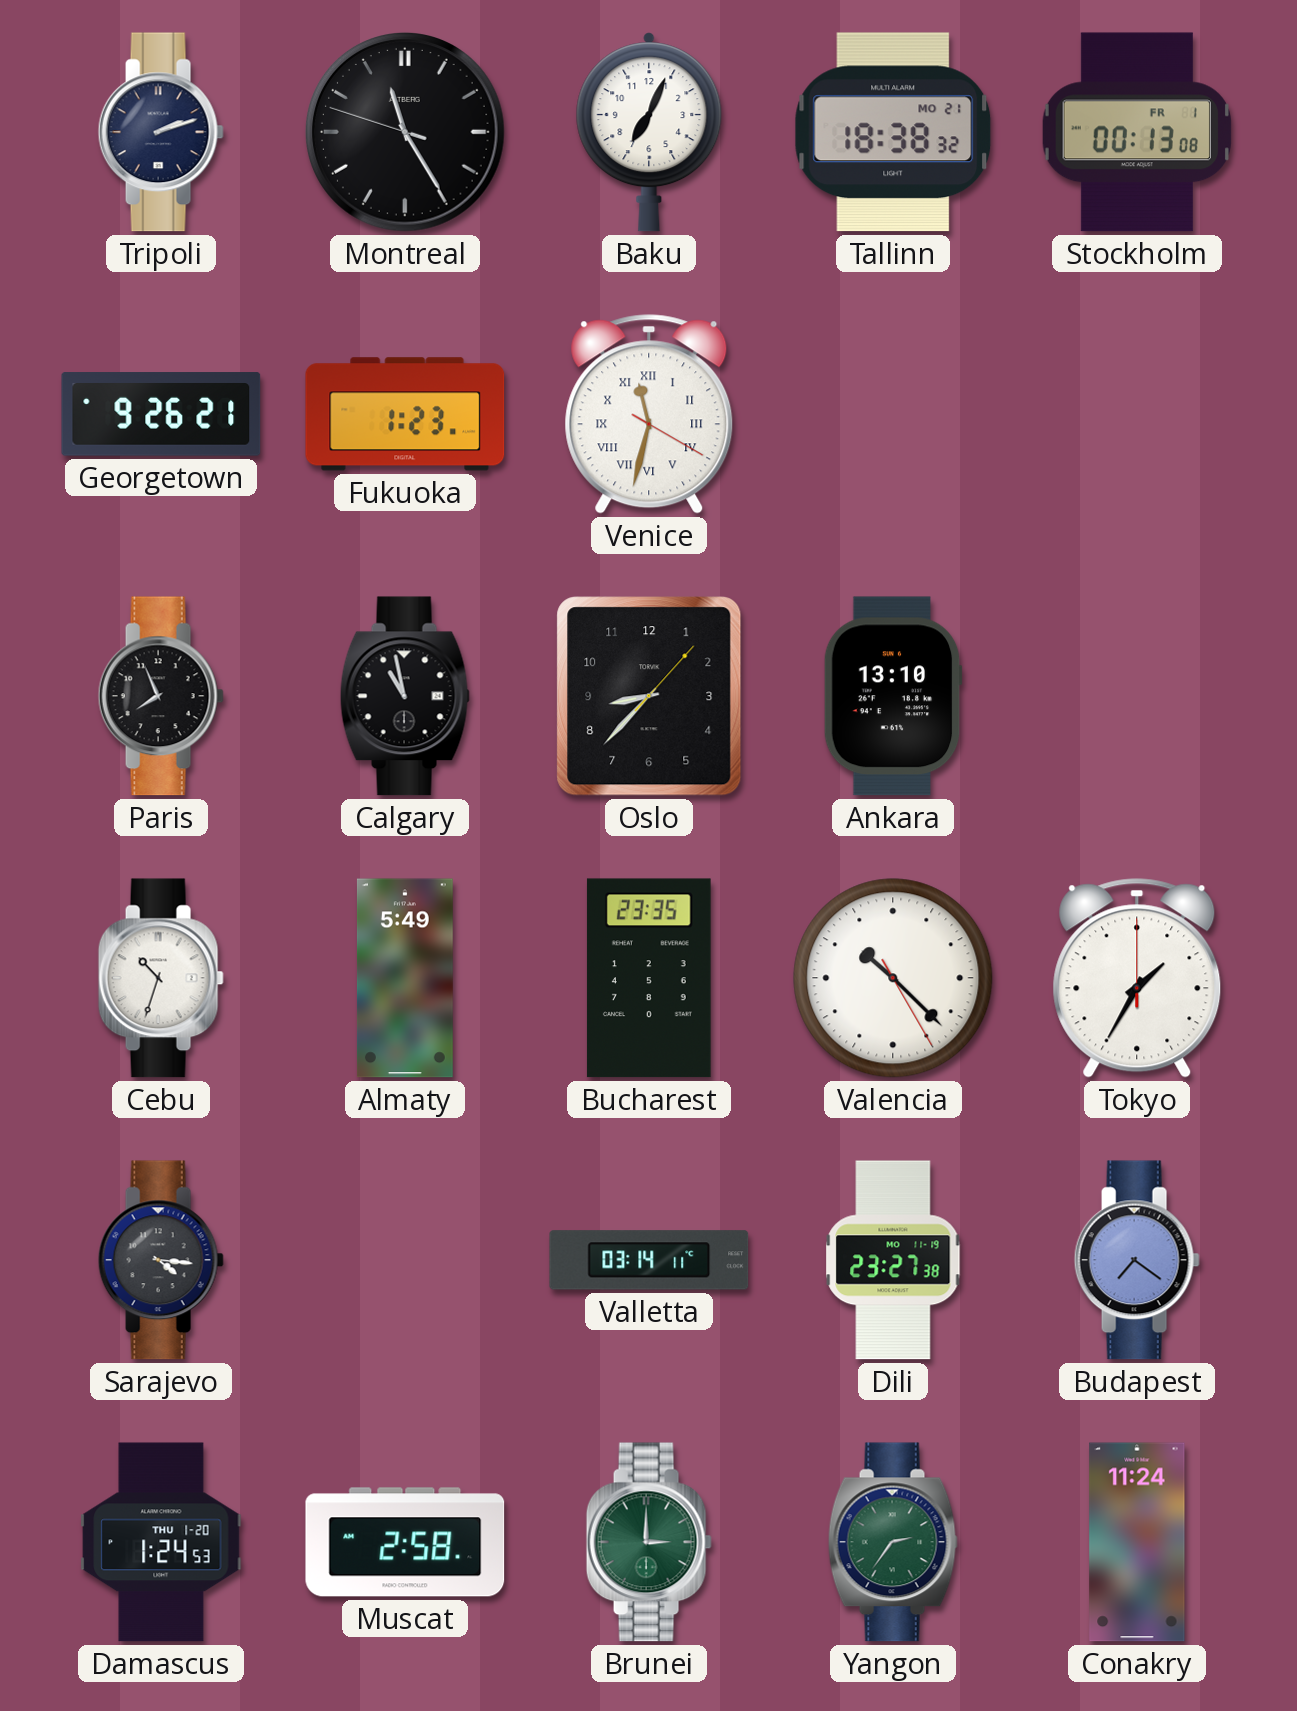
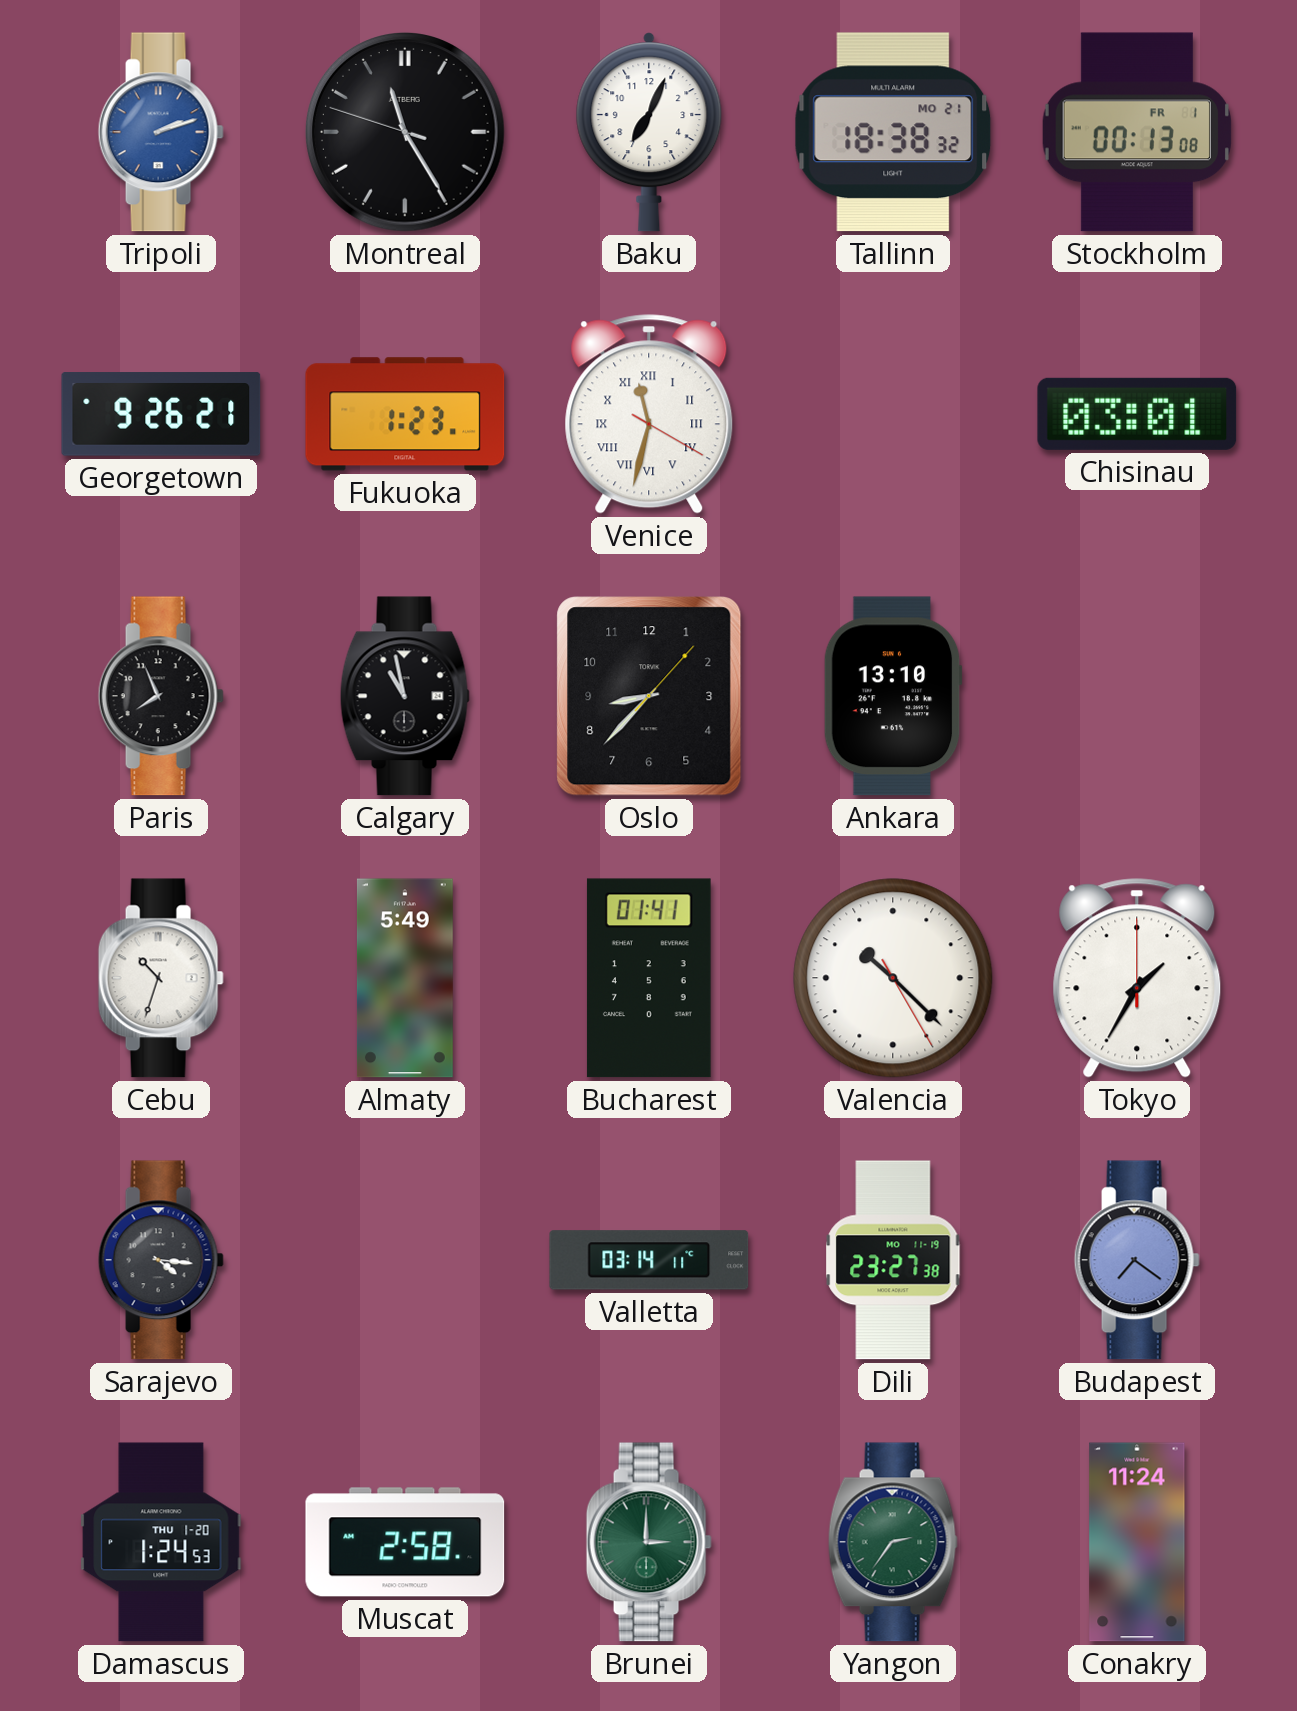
Tripoli dial: navy -> blue
Chisinau: none -> 03:01
Bucharest: 23:35 -> 01:41
